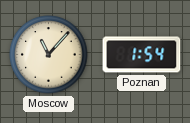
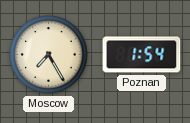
Moscow: 11:07 -> 7:25
